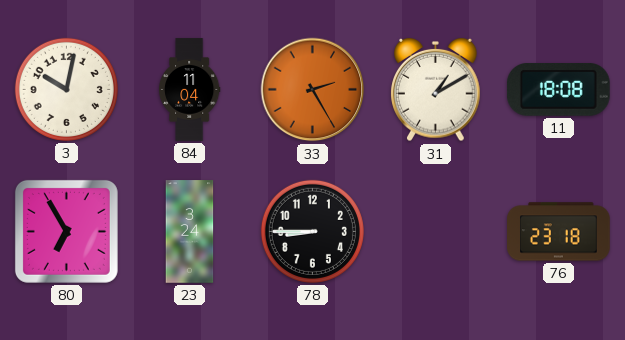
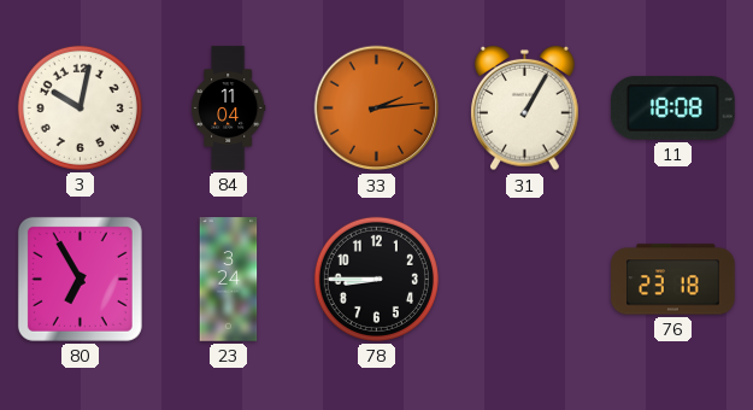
33: 2:25 -> 2:14
31: 1:10 -> 1:05
